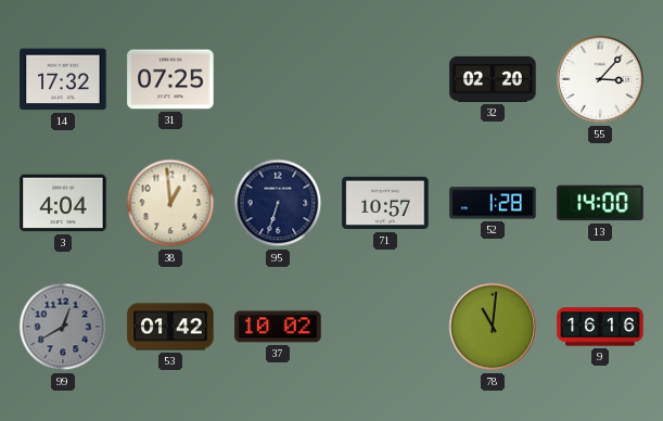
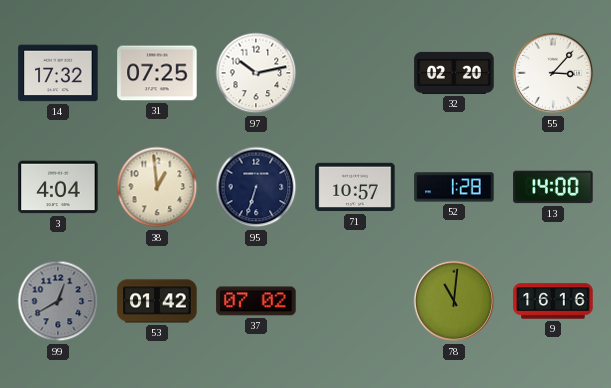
97: none -> 10:13
37: 10:02 -> 07:02
